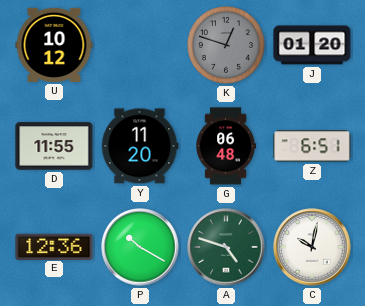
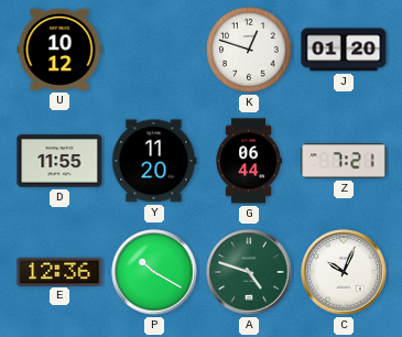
K dial: grey -> white
G: 06:48 -> 06:44
Z: 6:51 -> 7:21
C: 10:02 -> 10:04
